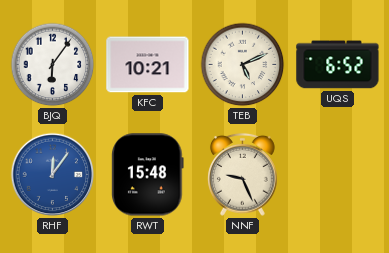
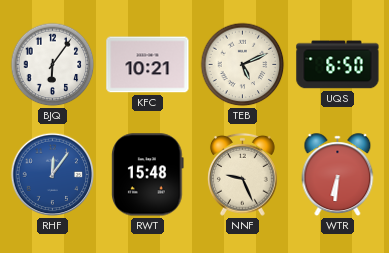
UQS: 6:52 -> 6:50
WTR: none -> 6:31
